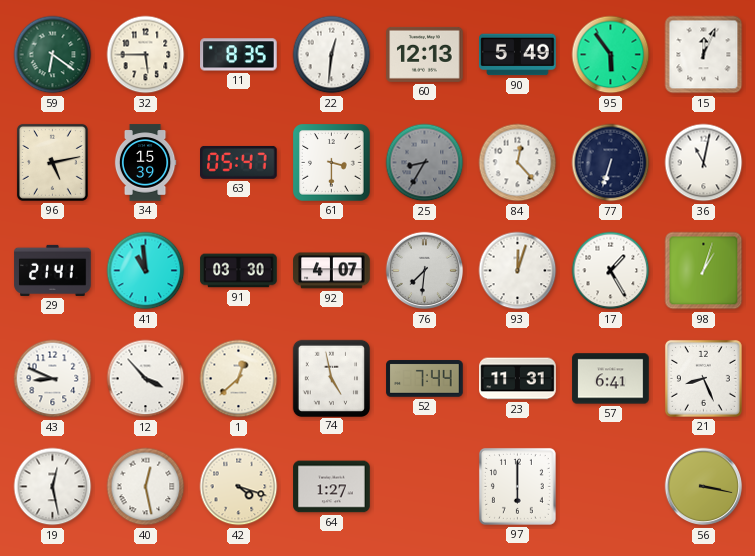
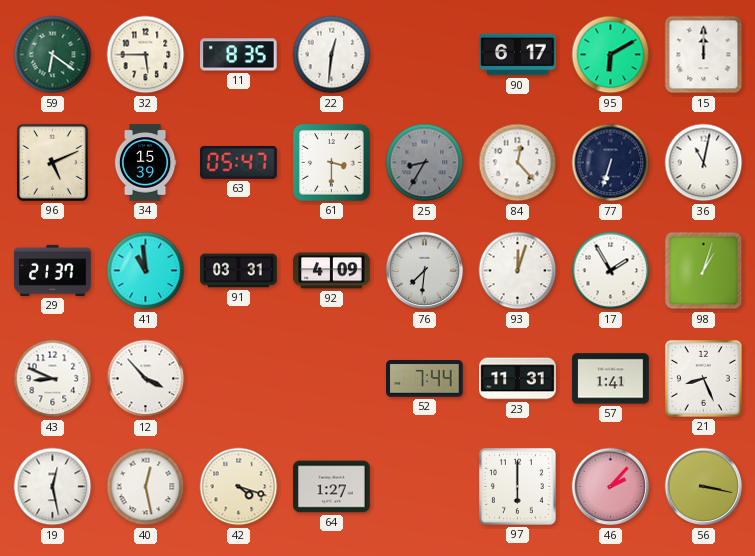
60: 12:13 -> none
90: 5:49 -> 6:17
95: 5:54 -> 6:10
15: 12:04 -> 12:00
96: 5:13 -> 5:11
29: 21:41 -> 21:37
91: 03:30 -> 03:31
92: 4:07 -> 4:09
17: 1:25 -> 1:55
1: 12:38 -> none
74: 4:58 -> none
57: 6:41 -> 1:41
46: none -> 2:07
